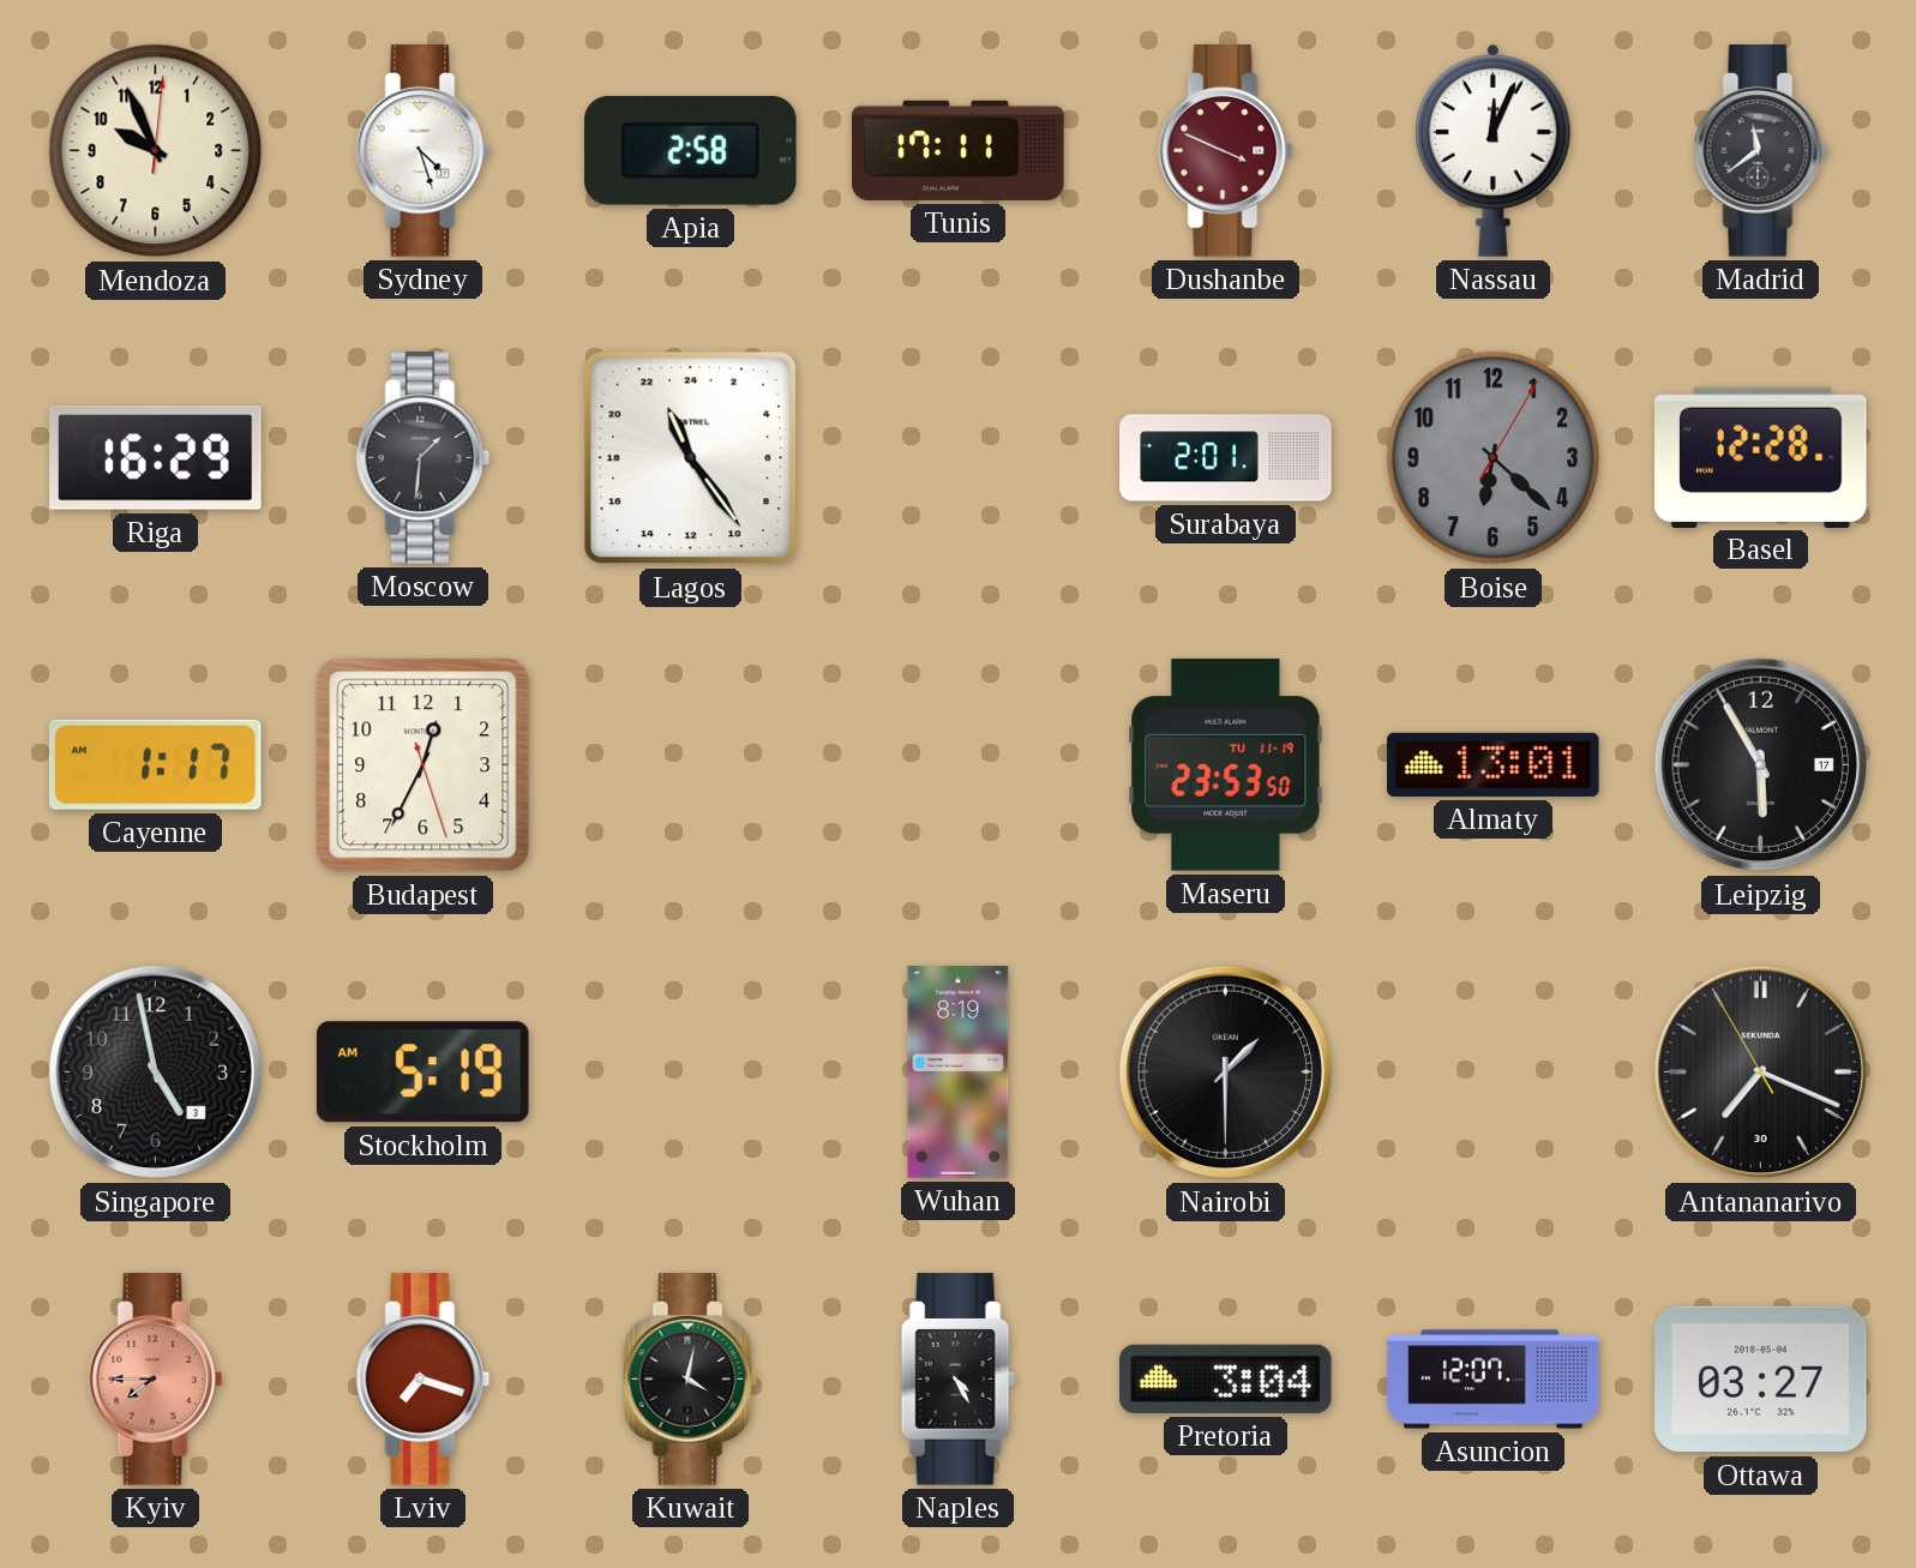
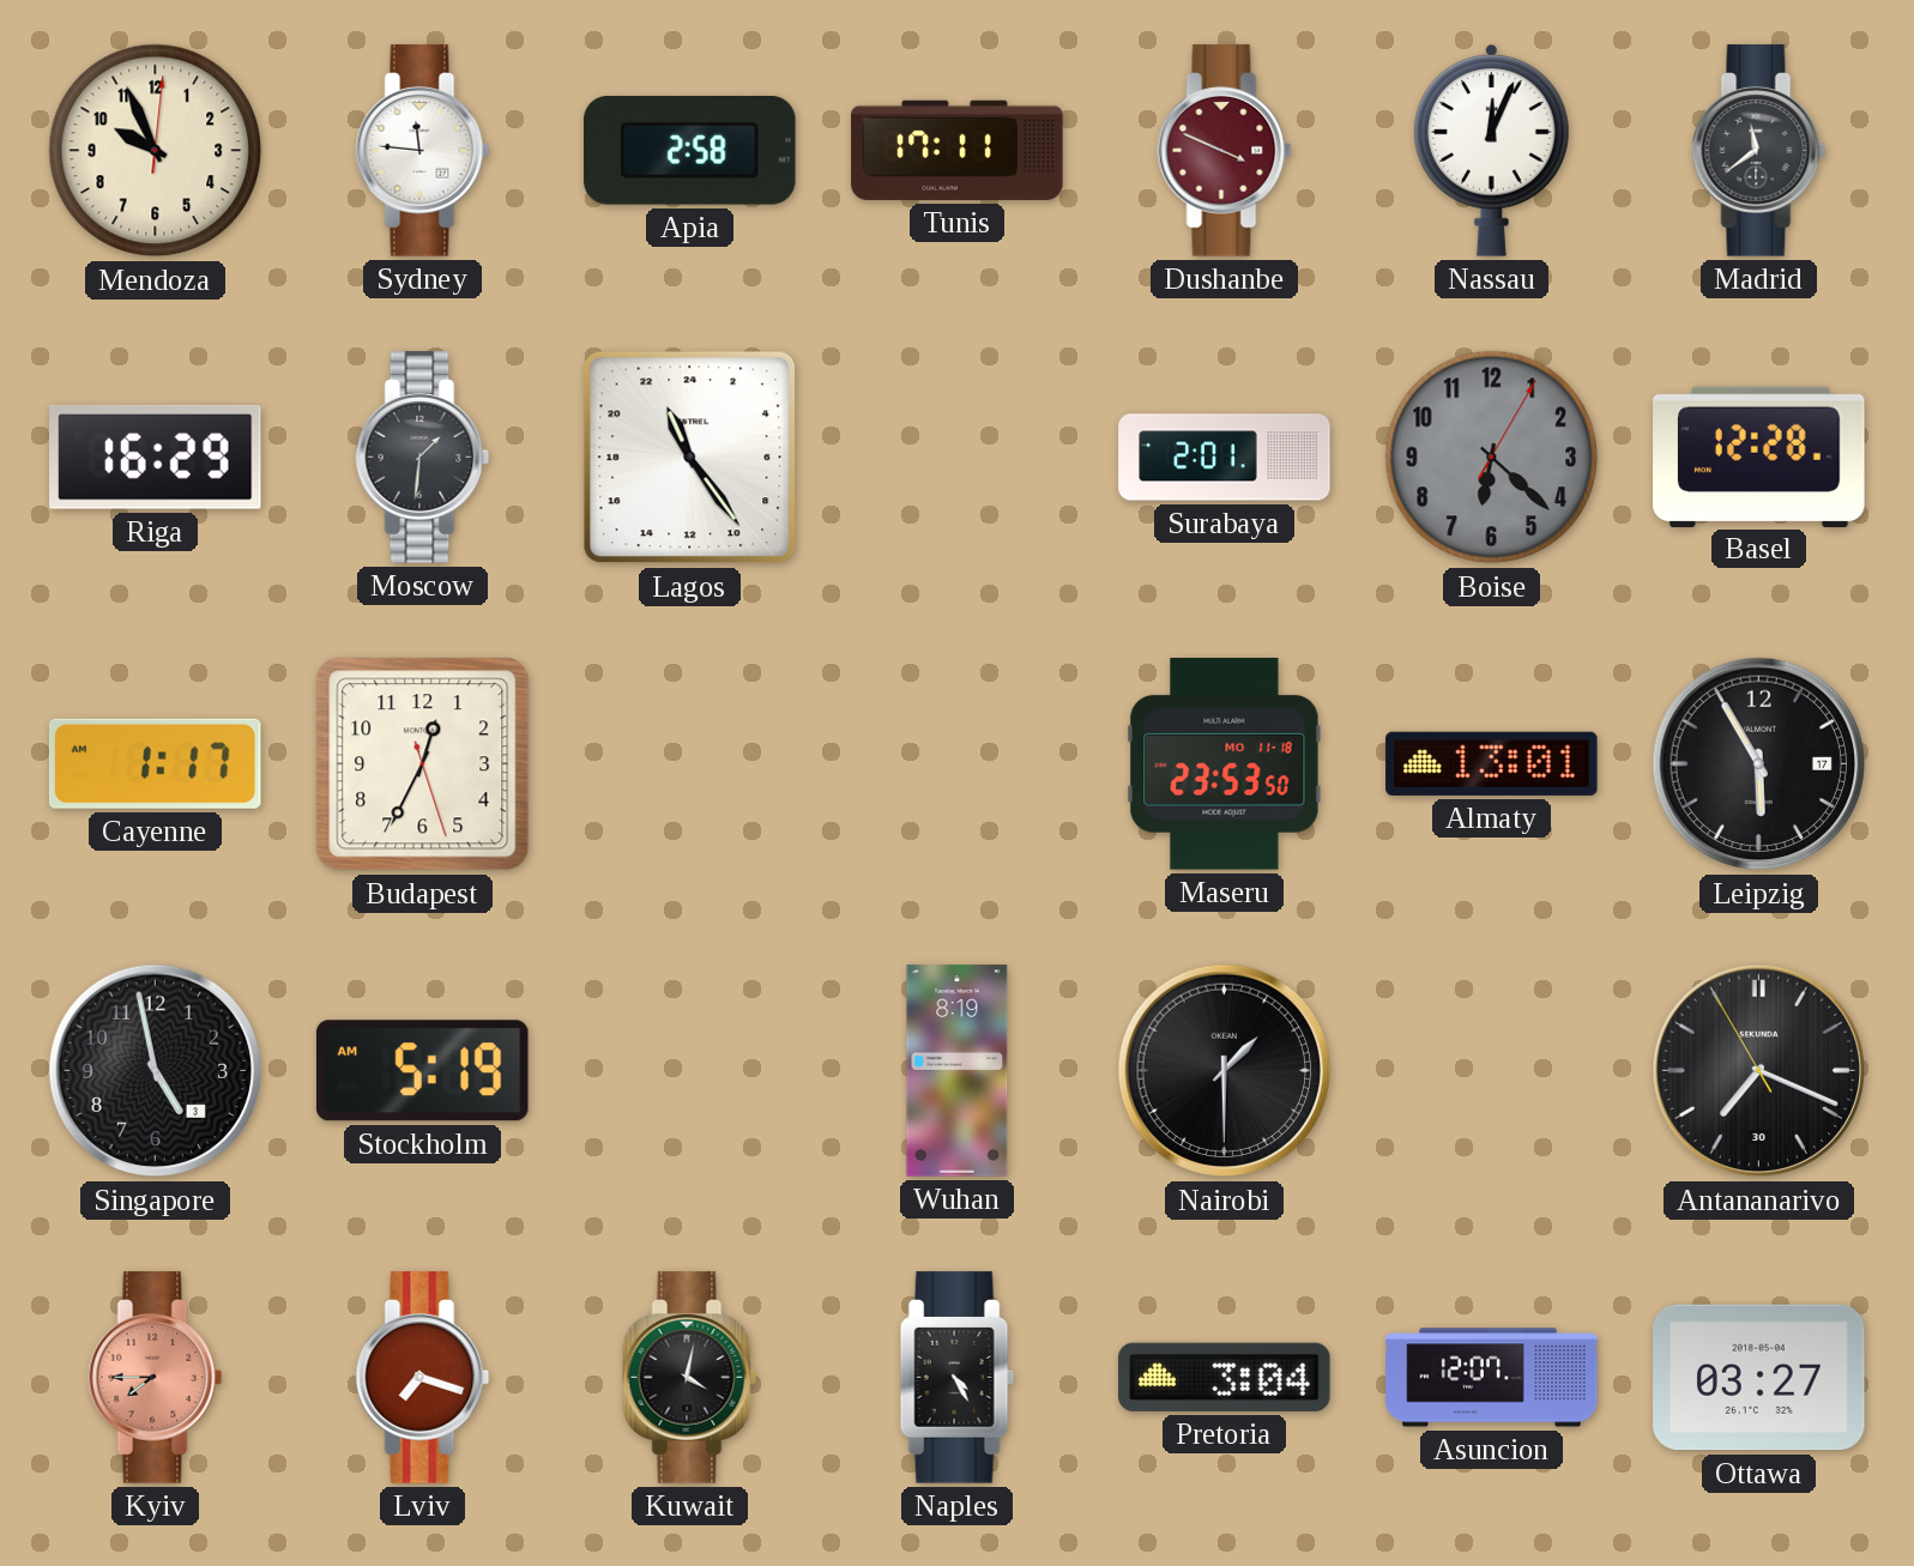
Sydney: 4:27 -> 11:46
Maseru date: TU 11-19 -> MO 11-18
